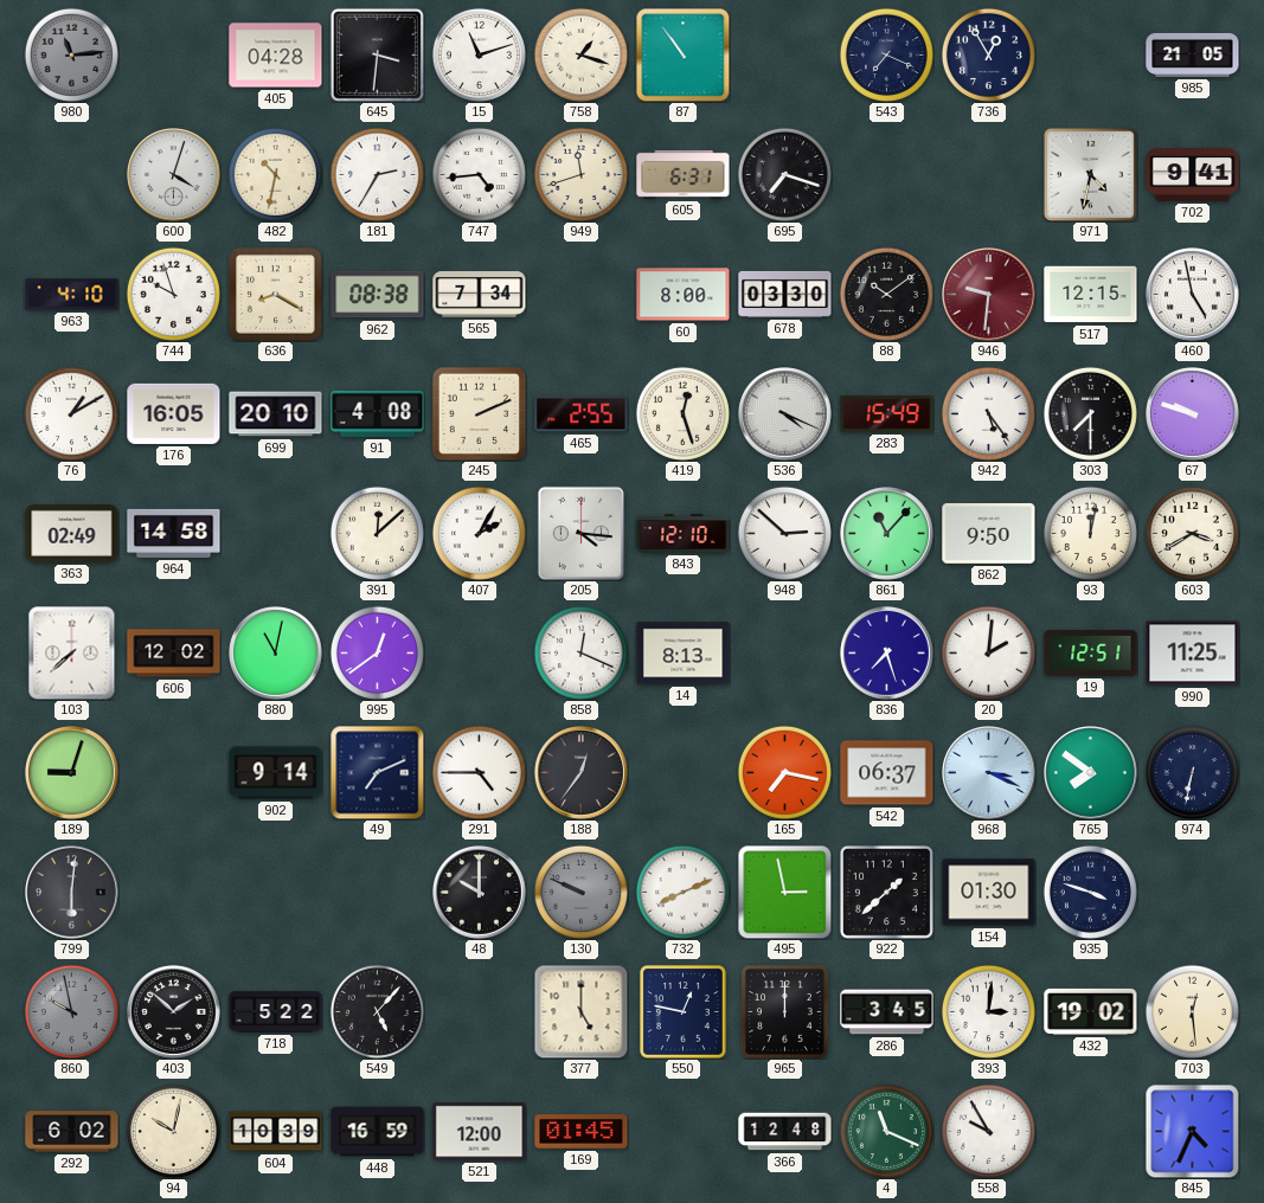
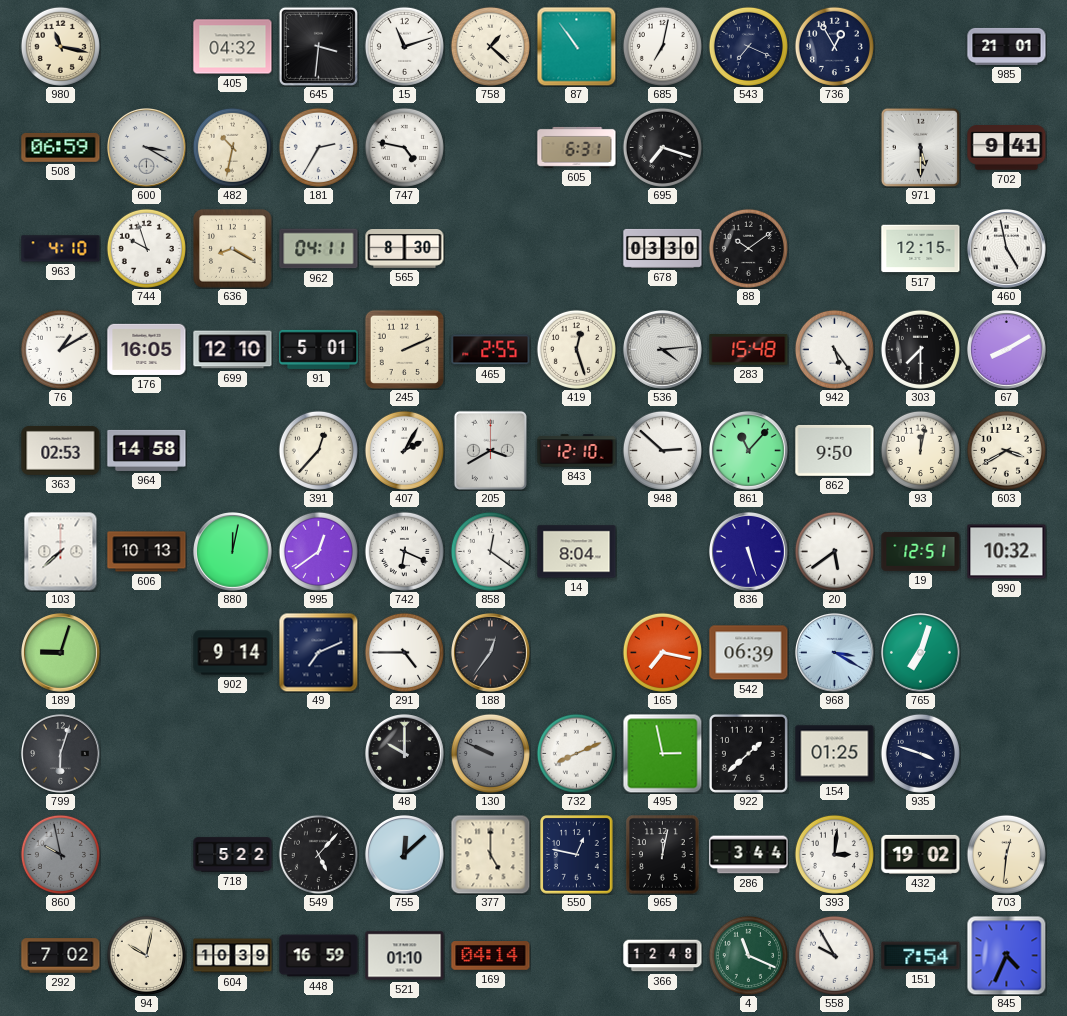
980: 11:14 -> 11:17
980 dial: grey -> cream
405: 04:28 -> 04:32
758: 1:18 -> 1:22
685: none -> 7:02
985: 21:05 -> 21:01
508: none -> 06:59
600: 4:03 -> 3:20
747: 4:44 -> 4:47
949: 11:42 -> none
971: 4:32 -> 5:30
962: 08:38 -> 04:11
565: 7:34 -> 8:30
60: 8:00 -> none
946: 9:31 -> none
699: 20:10 -> 12:10
91: 4:08 -> 5:01
536: 4:19 -> 4:14
283: 15:49 -> 15:48
67: 9:48 -> 8:10
363: 02:49 -> 02:53
391: 12:08 -> 12:37
205: 4:16 -> 3:40
606: 12:02 -> 10:13
880: 11:02 -> 12:02
742: none -> 6:19
858: 12:19 -> 12:21
14: 8:13 -> 8:04
836: 7:27 -> 5:27
20: 2:01 -> 5:39
990: 11:25 -> 10:32
542: 06:37 -> 06:39
968: 3:19 -> 3:20
765: 7:51 -> 7:03
974: 6:32 -> none
799: 6:01 -> 6:03
154: 01:30 -> 01:25
403: 1:52 -> none
755: none -> 12:08
965: 12:00 -> 12:02
286: 3:45 -> 3:44
703: 12:29 -> 12:31
292: 6:02 -> 7:02
521: 12:00 -> 01:10
169: 01:45 -> 04:14
151: none -> 7:54
